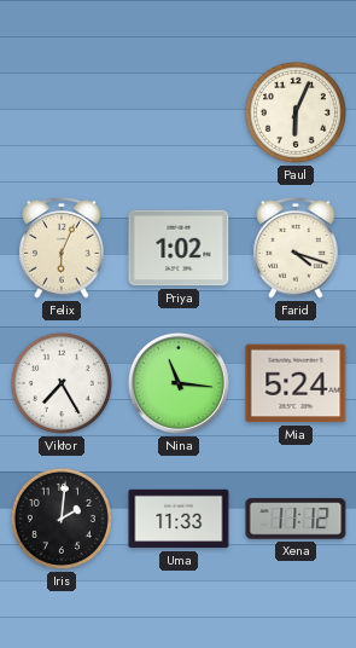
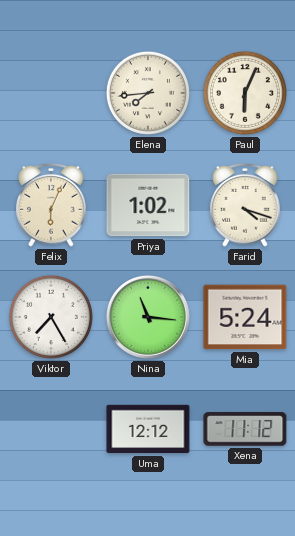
Elena: none -> 7:44
Iris: 2:01 -> none
Uma: 11:33 -> 12:12
